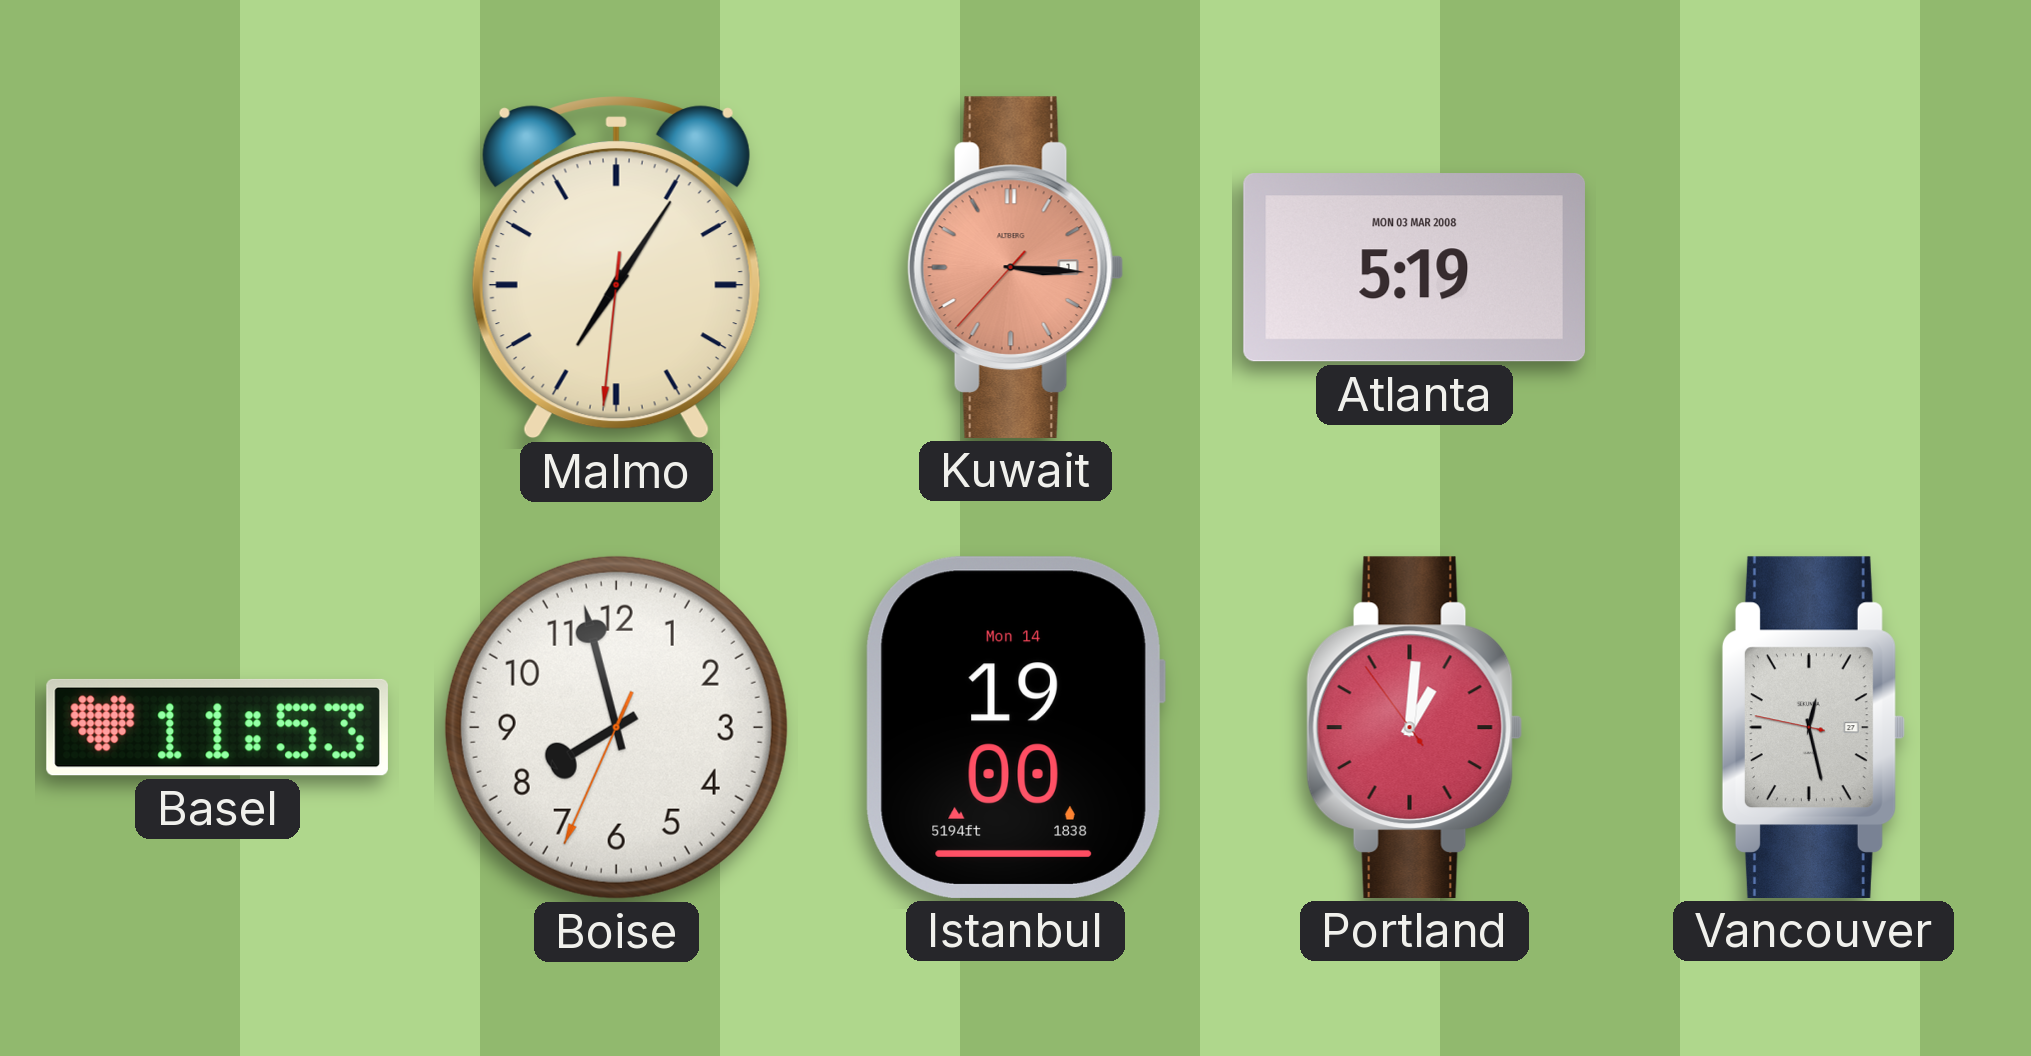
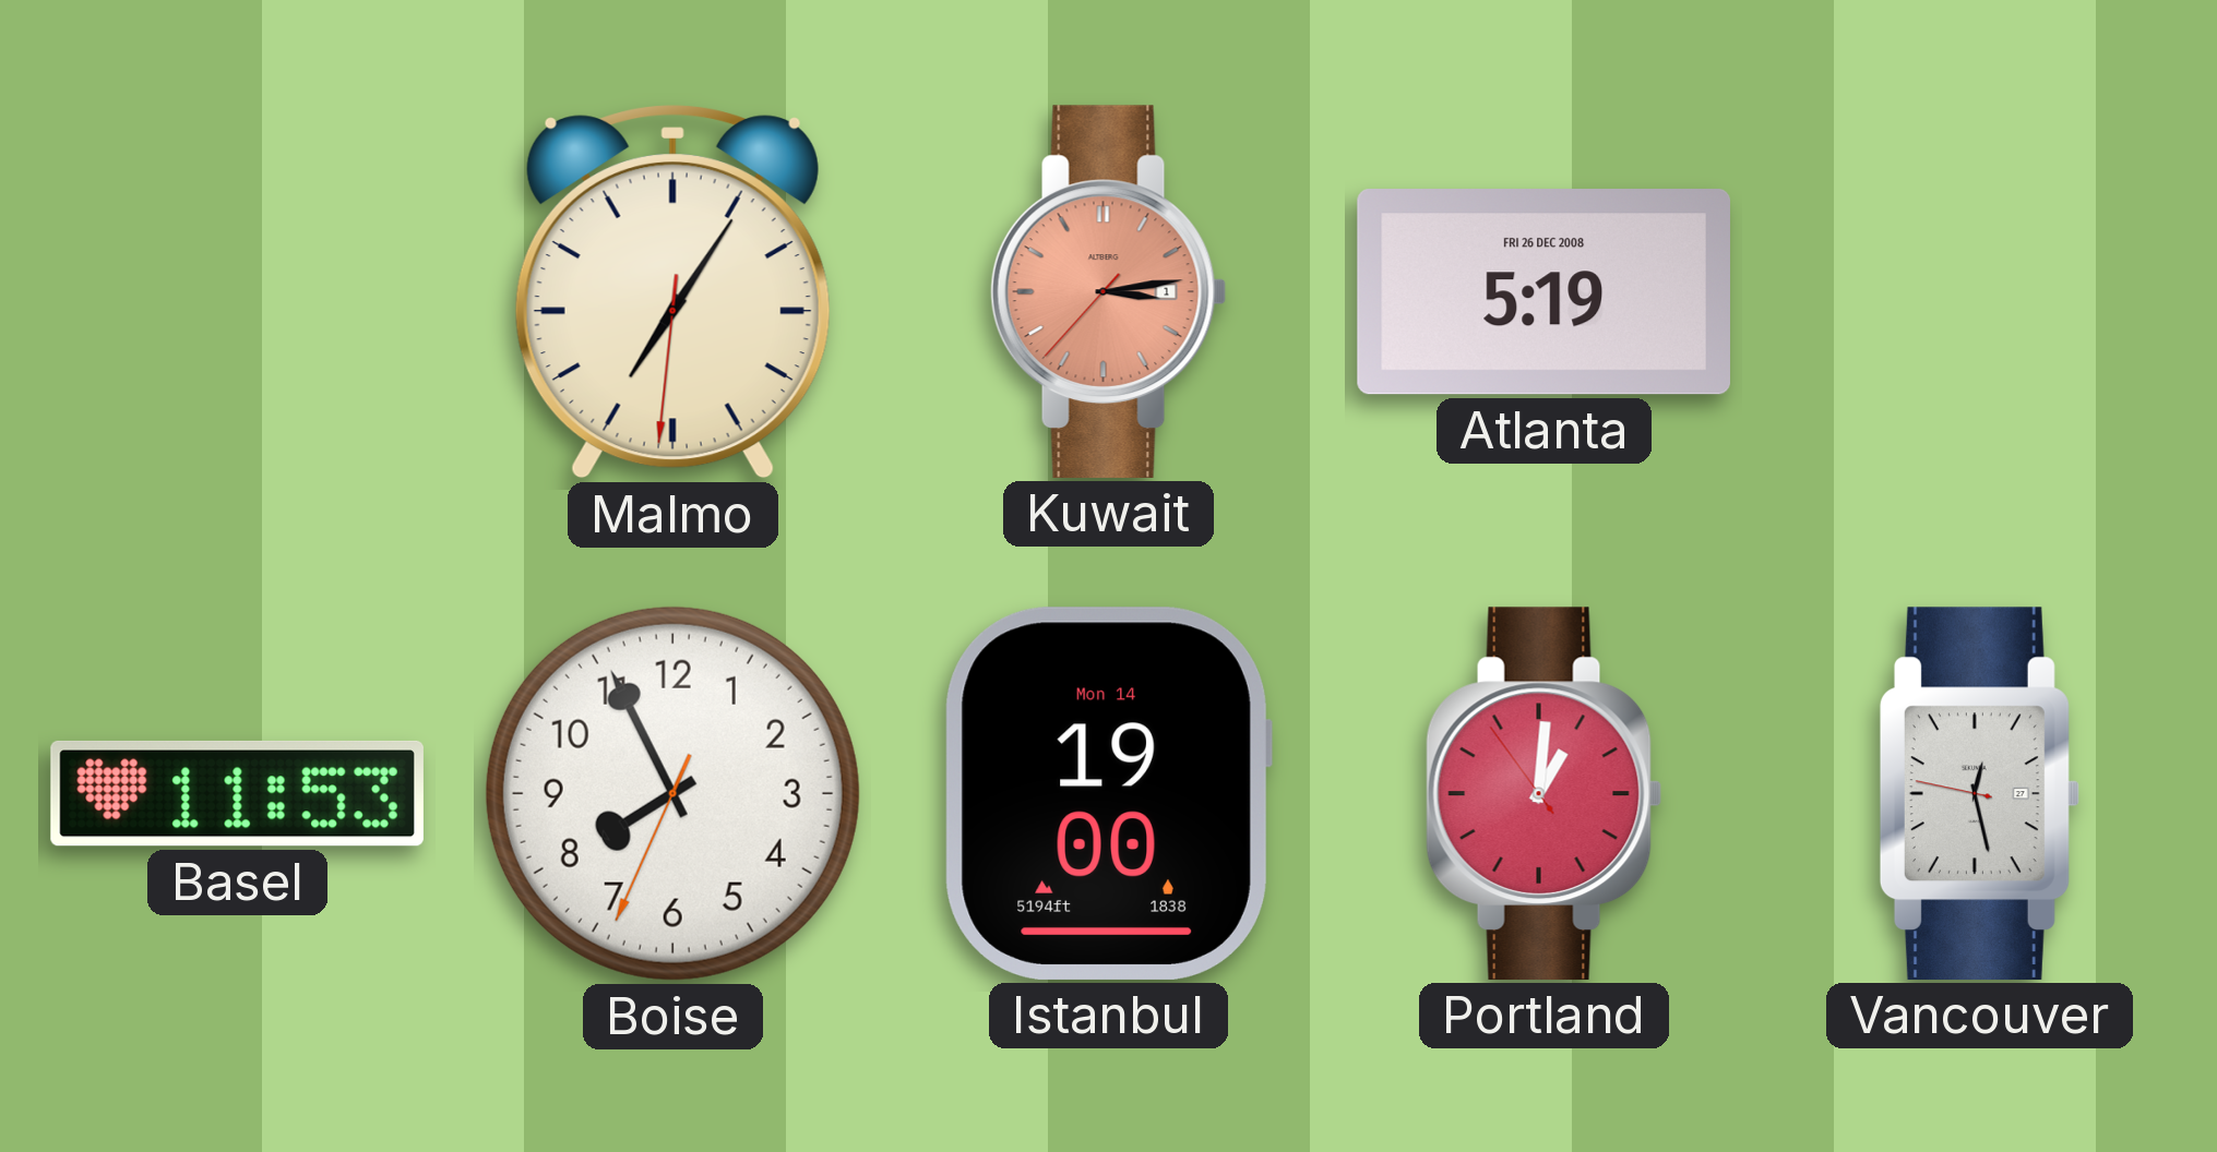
Kuwait: 3:15 -> 3:13
Atlanta date: MON 03 MAR 2008 -> FRI 26 DEC 2008
Boise: 7:57 -> 7:55
